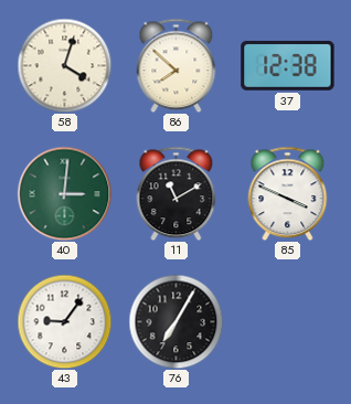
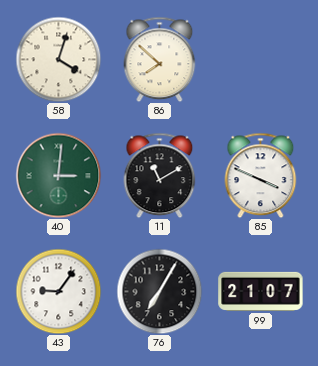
37: 12:38 -> none
99: none -> 21:07
